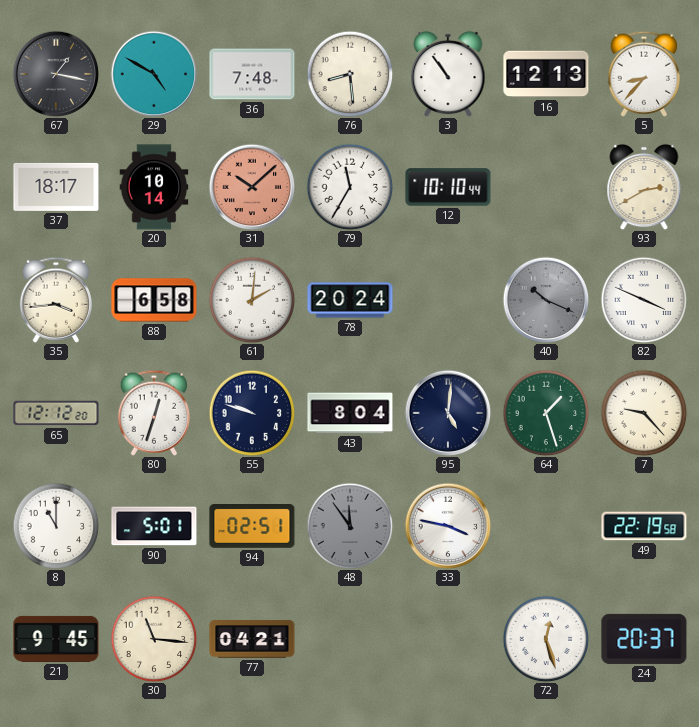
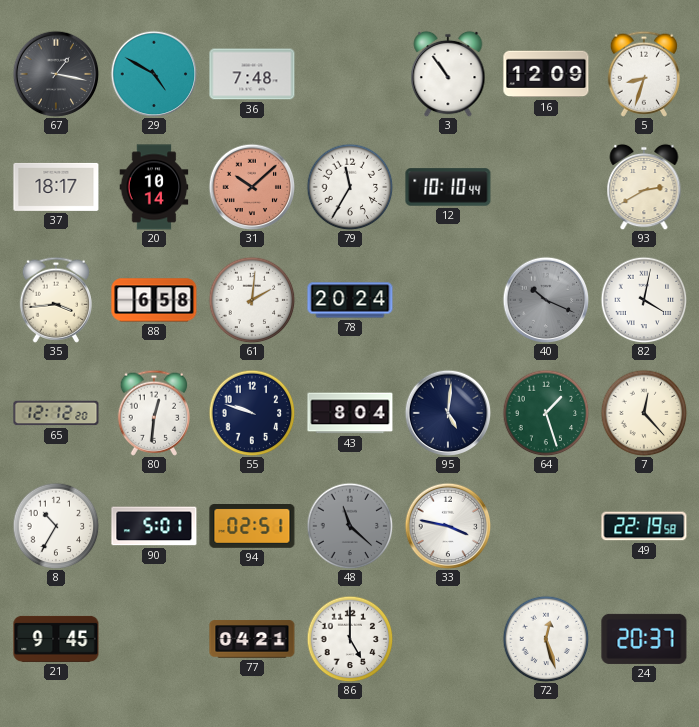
76: 8:29 -> none
16: 12:13 -> 12:09
5: 8:37 -> 8:33
82: 3:49 -> 4:02
80: 12:33 -> 12:31
7: 9:23 -> 12:23
8: 11:00 -> 10:35
48: 11:54 -> 11:22
30: 11:16 -> none
86: none -> 5:00
